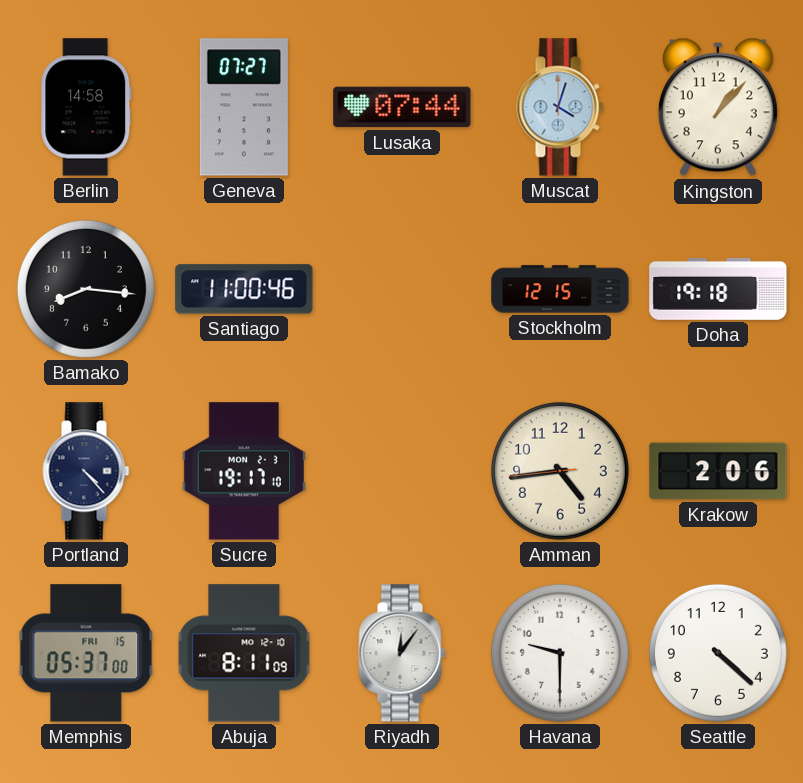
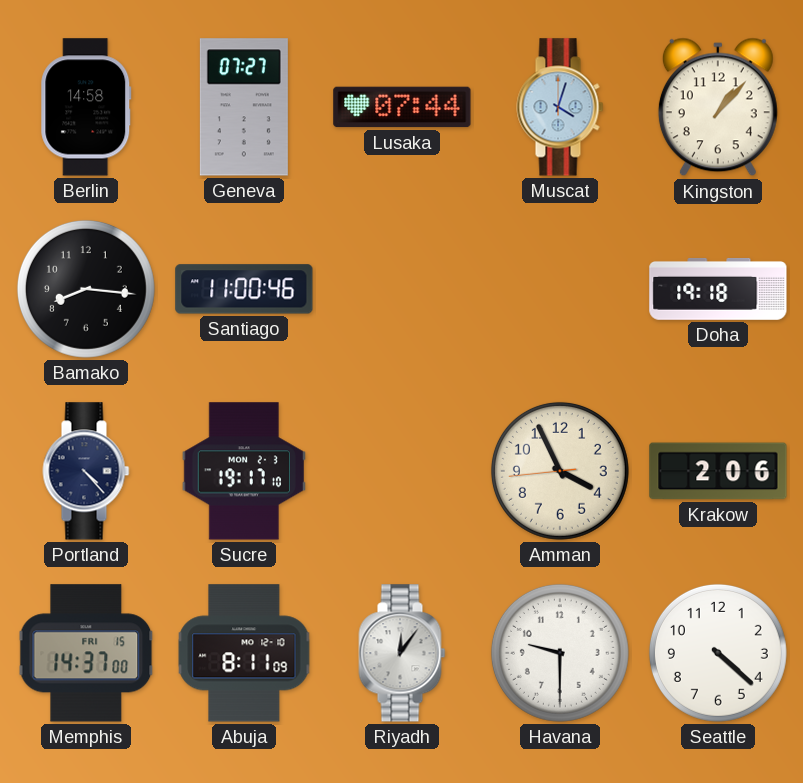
Stockholm: 12:15 -> none
Amman: 4:43 -> 3:55
Memphis: 05:37 -> 14:37
